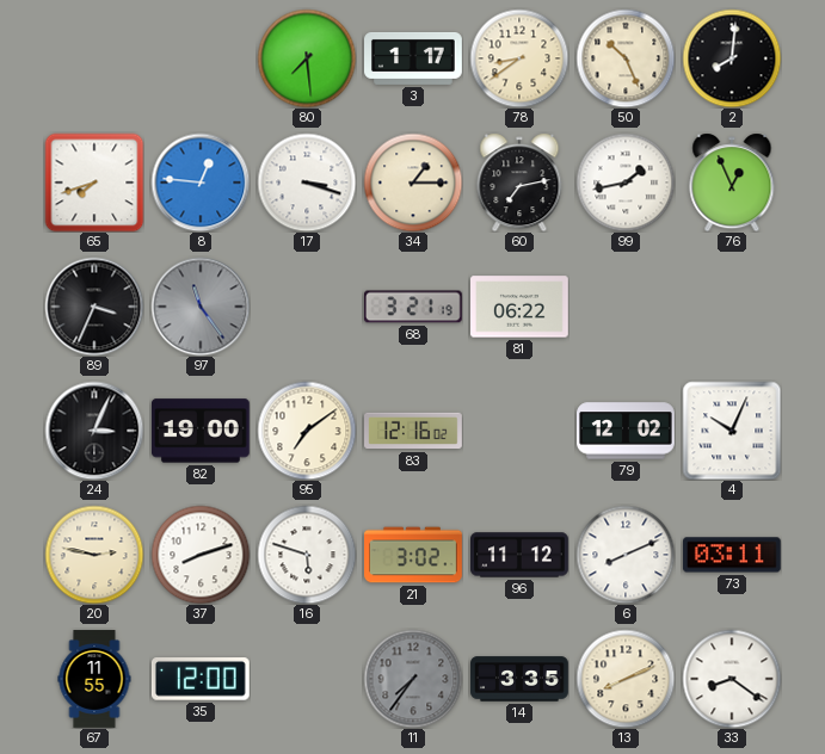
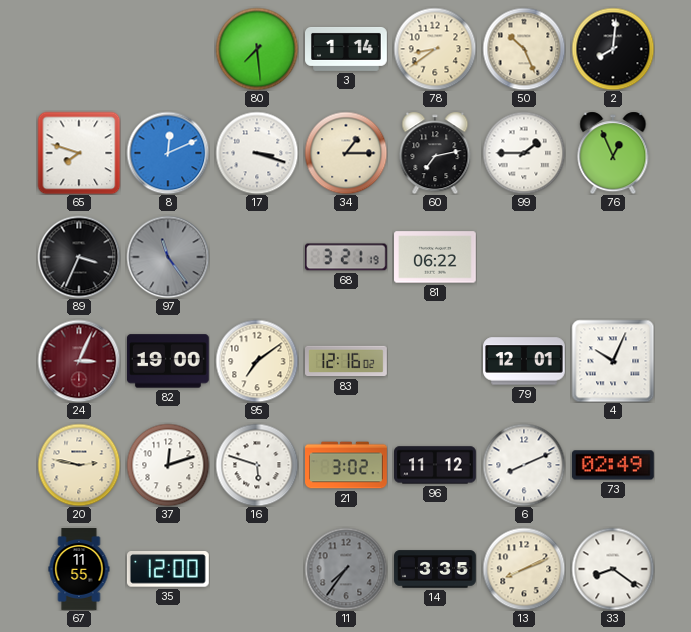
3: 1:17 -> 1:14
65: 7:42 -> 7:48
8: 12:46 -> 12:11
99: 1:43 -> 1:45
24 dial: black -> burgundy
79: 12:02 -> 12:01
37: 8:12 -> 12:12
73: 03:11 -> 02:49
